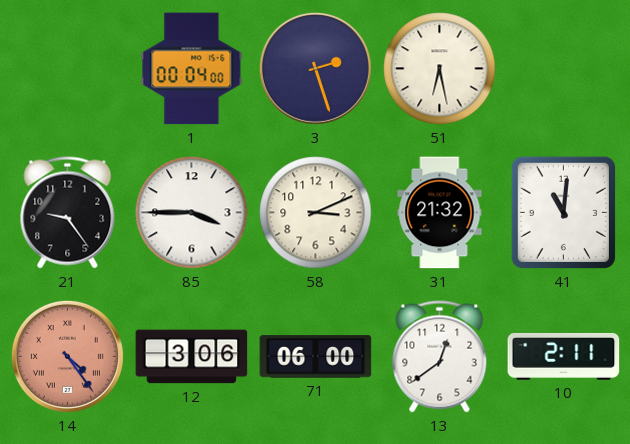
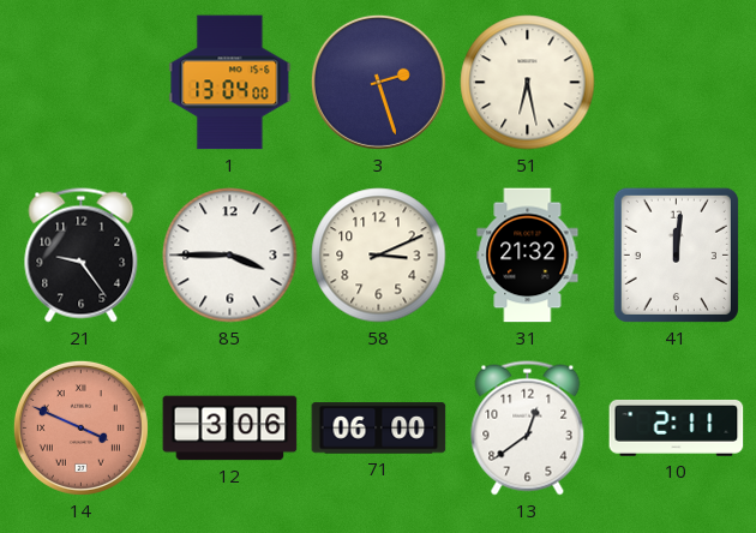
1: 00:04 -> 13:04
41: 11:01 -> 12:01
14: 4:24 -> 3:49
